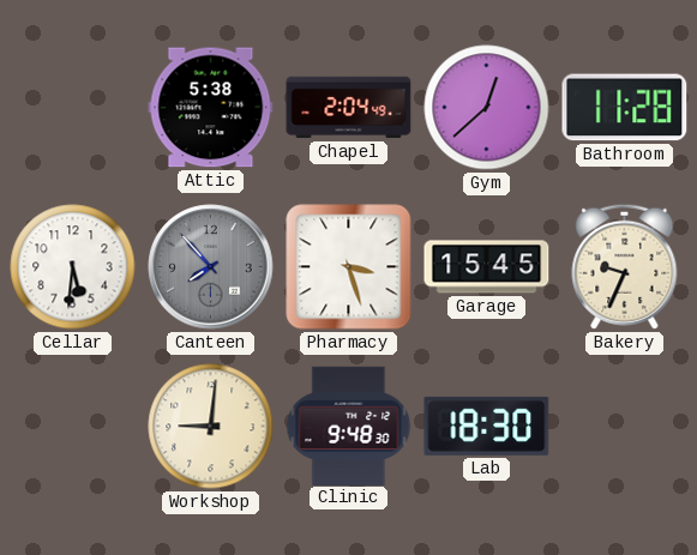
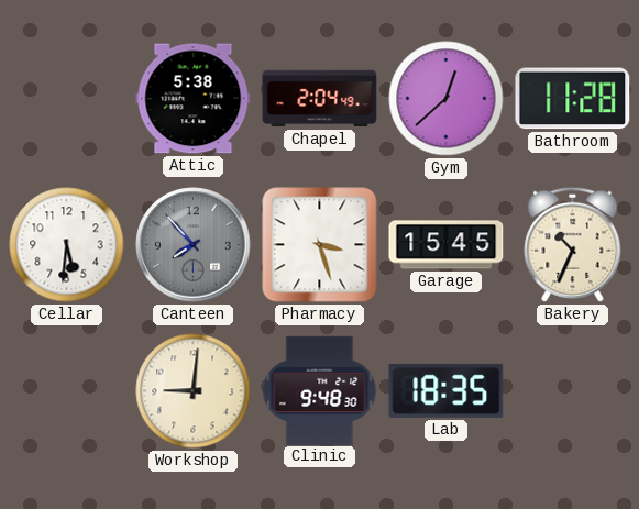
Bakery: 9:34 -> 10:34
Lab: 18:30 -> 18:35
